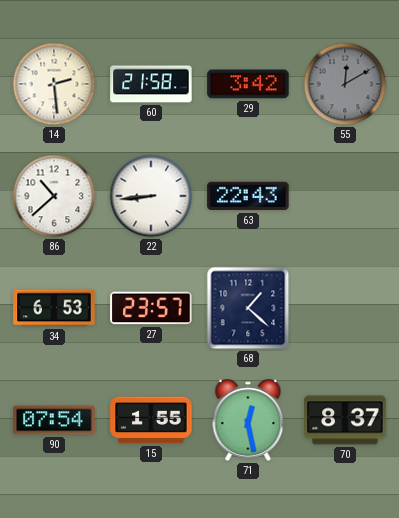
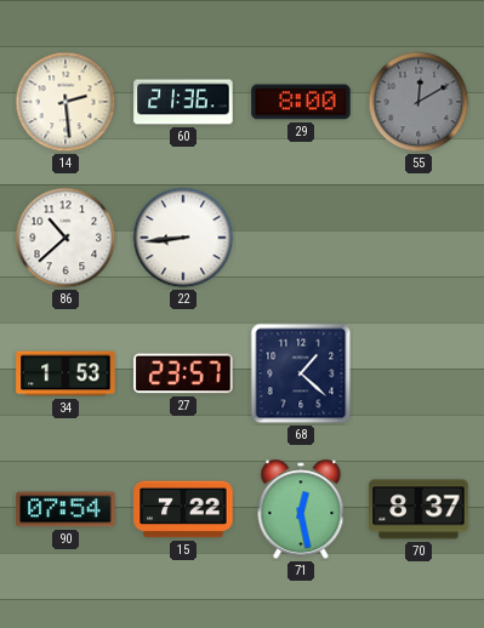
60: 21:58 -> 21:36
29: 3:42 -> 8:00
63: 22:43 -> none
34: 6:53 -> 1:53
15: 1:55 -> 7:22
